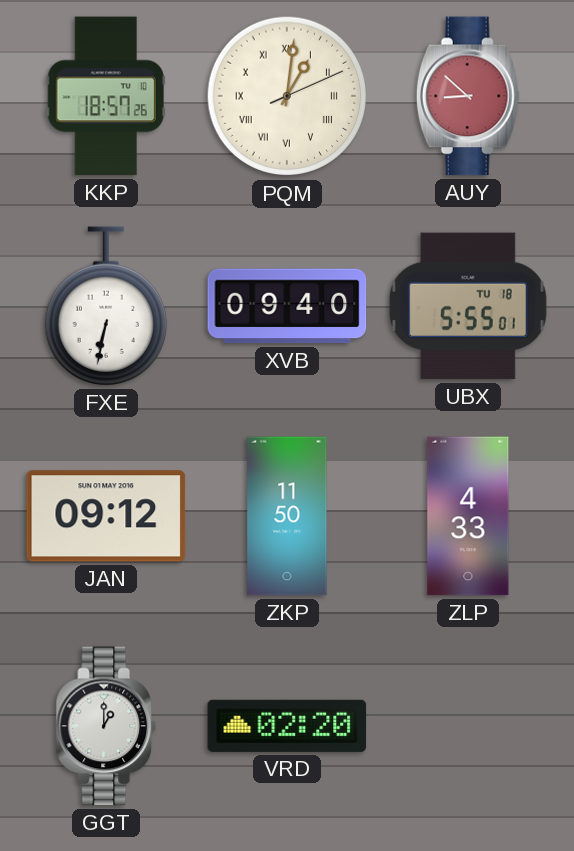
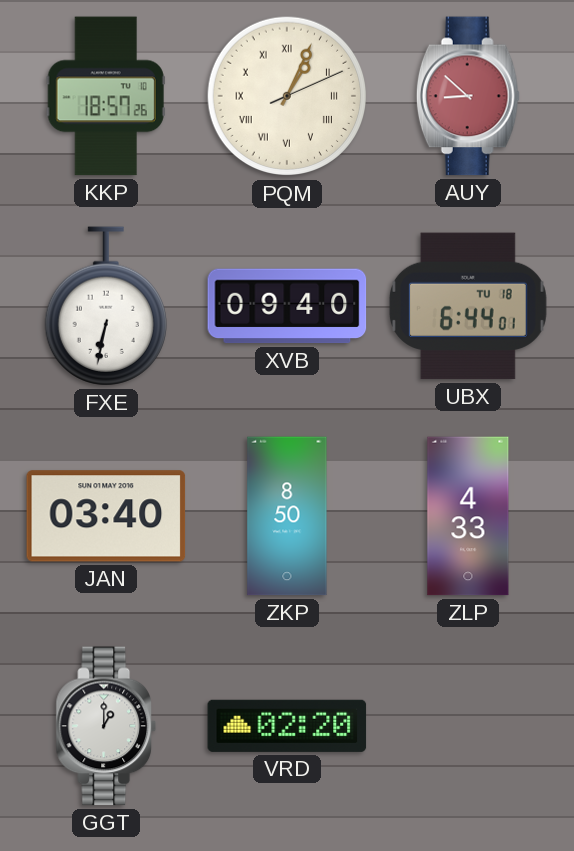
PQM: 1:01 -> 1:04
UBX: 5:55 -> 6:44
JAN: 09:12 -> 03:40
ZKP: 11:50 -> 8:50
